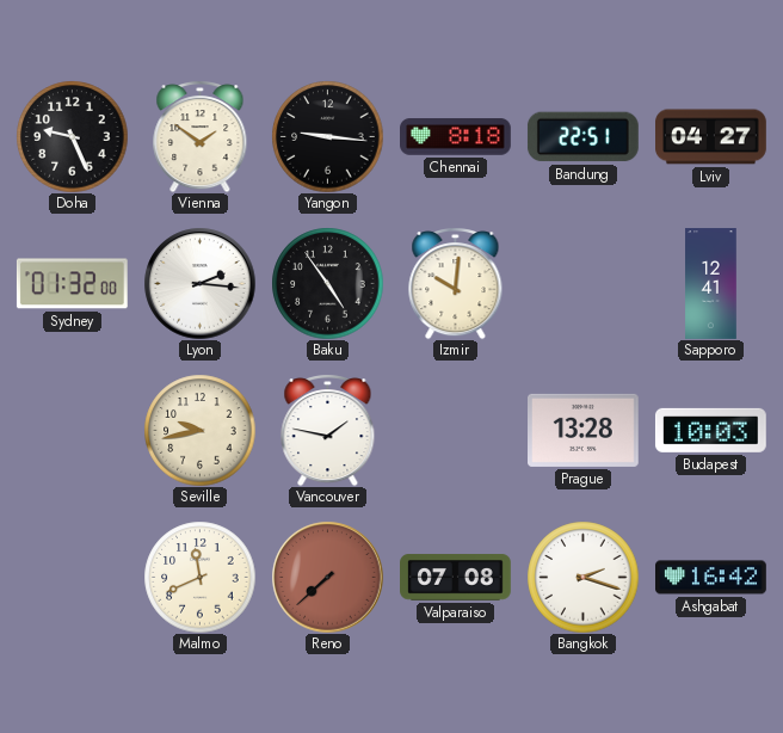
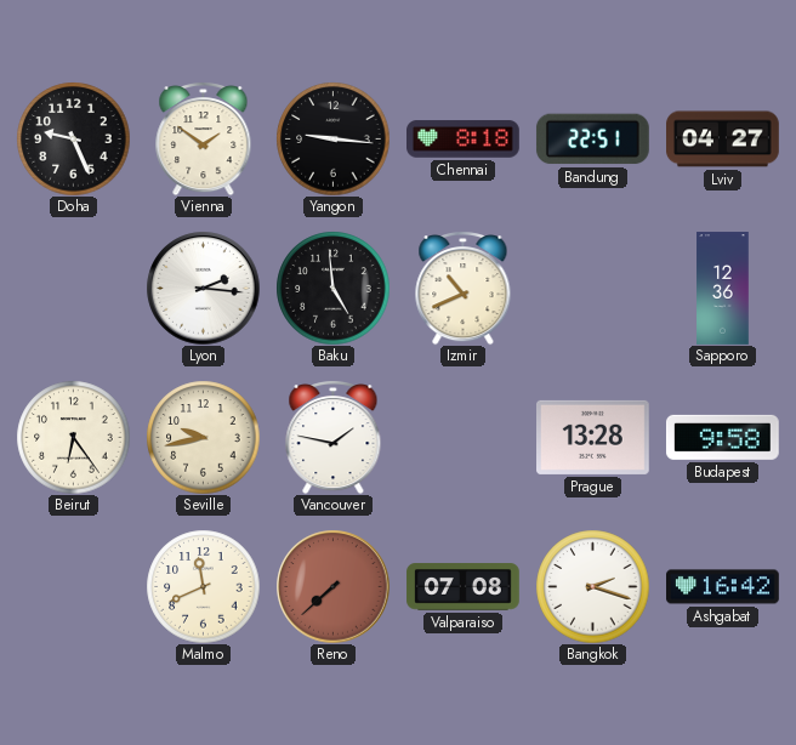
Sydney: 01:32 -> none
Baku: 4:54 -> 4:59
Izmir: 10:01 -> 10:41
Sapporo: 12:41 -> 12:36
Beirut: none -> 6:24
Budapest: 10:03 -> 9:58
